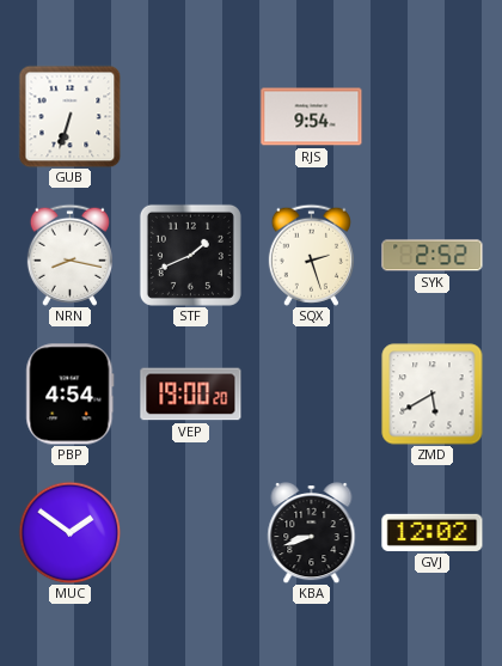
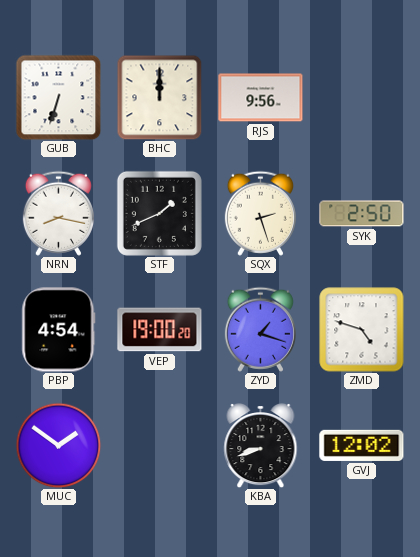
BHC: none -> 12:00
RJS: 9:54 -> 9:56
SYK: 2:52 -> 2:50
ZYD: none -> 1:18
ZMD: 5:40 -> 4:48
